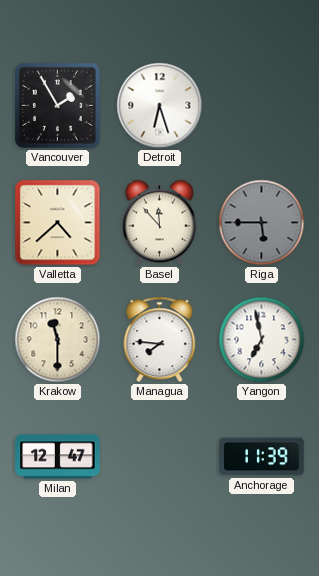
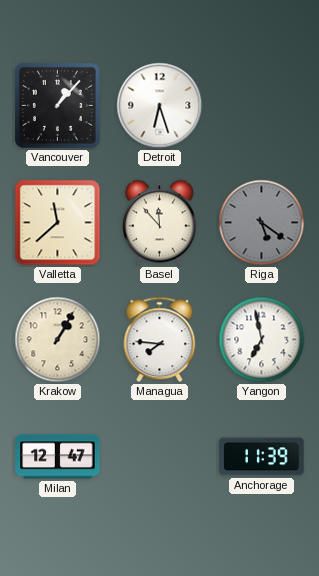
Vancouver: 1:55 -> 1:07
Valletta: 4:38 -> 11:38
Riga: 5:45 -> 5:21
Krakow: 11:30 -> 1:05
